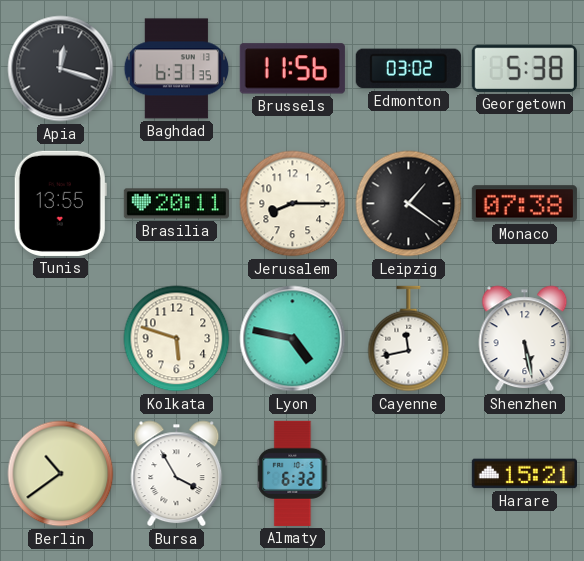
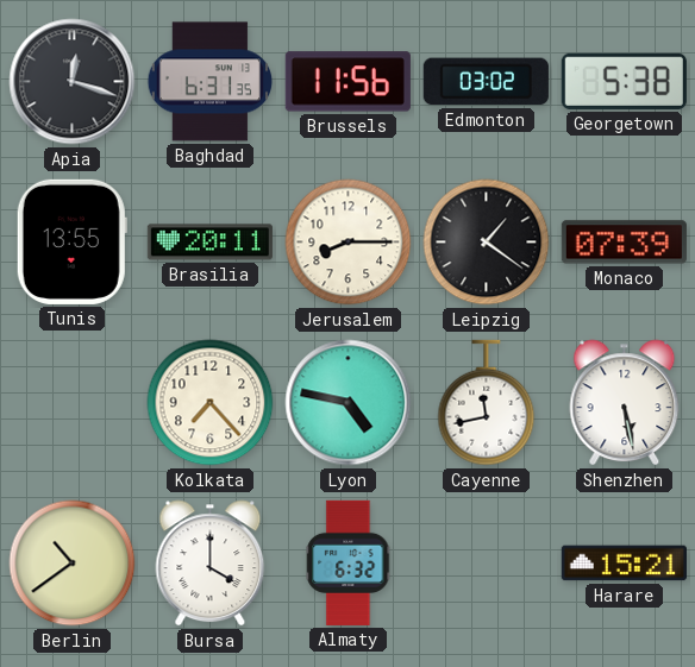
Monaco: 07:38 -> 07:39
Kolkata: 5:48 -> 7:23
Bursa: 3:55 -> 4:00
